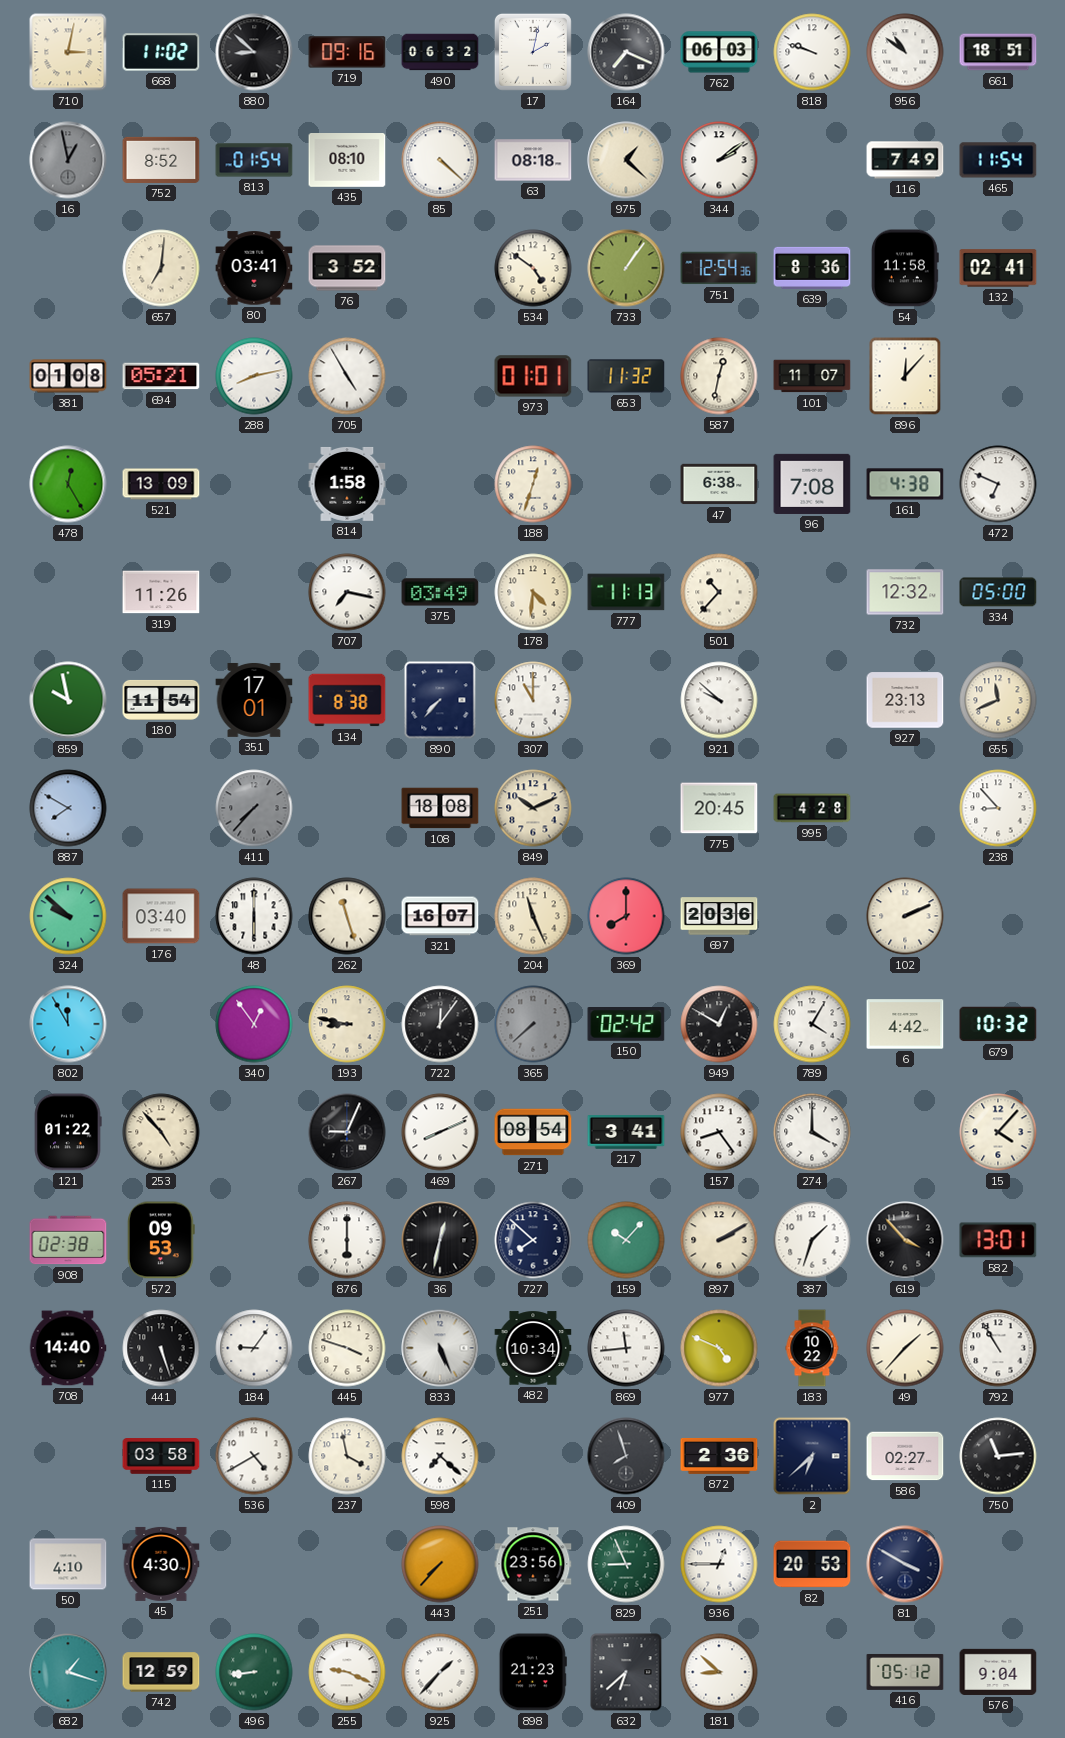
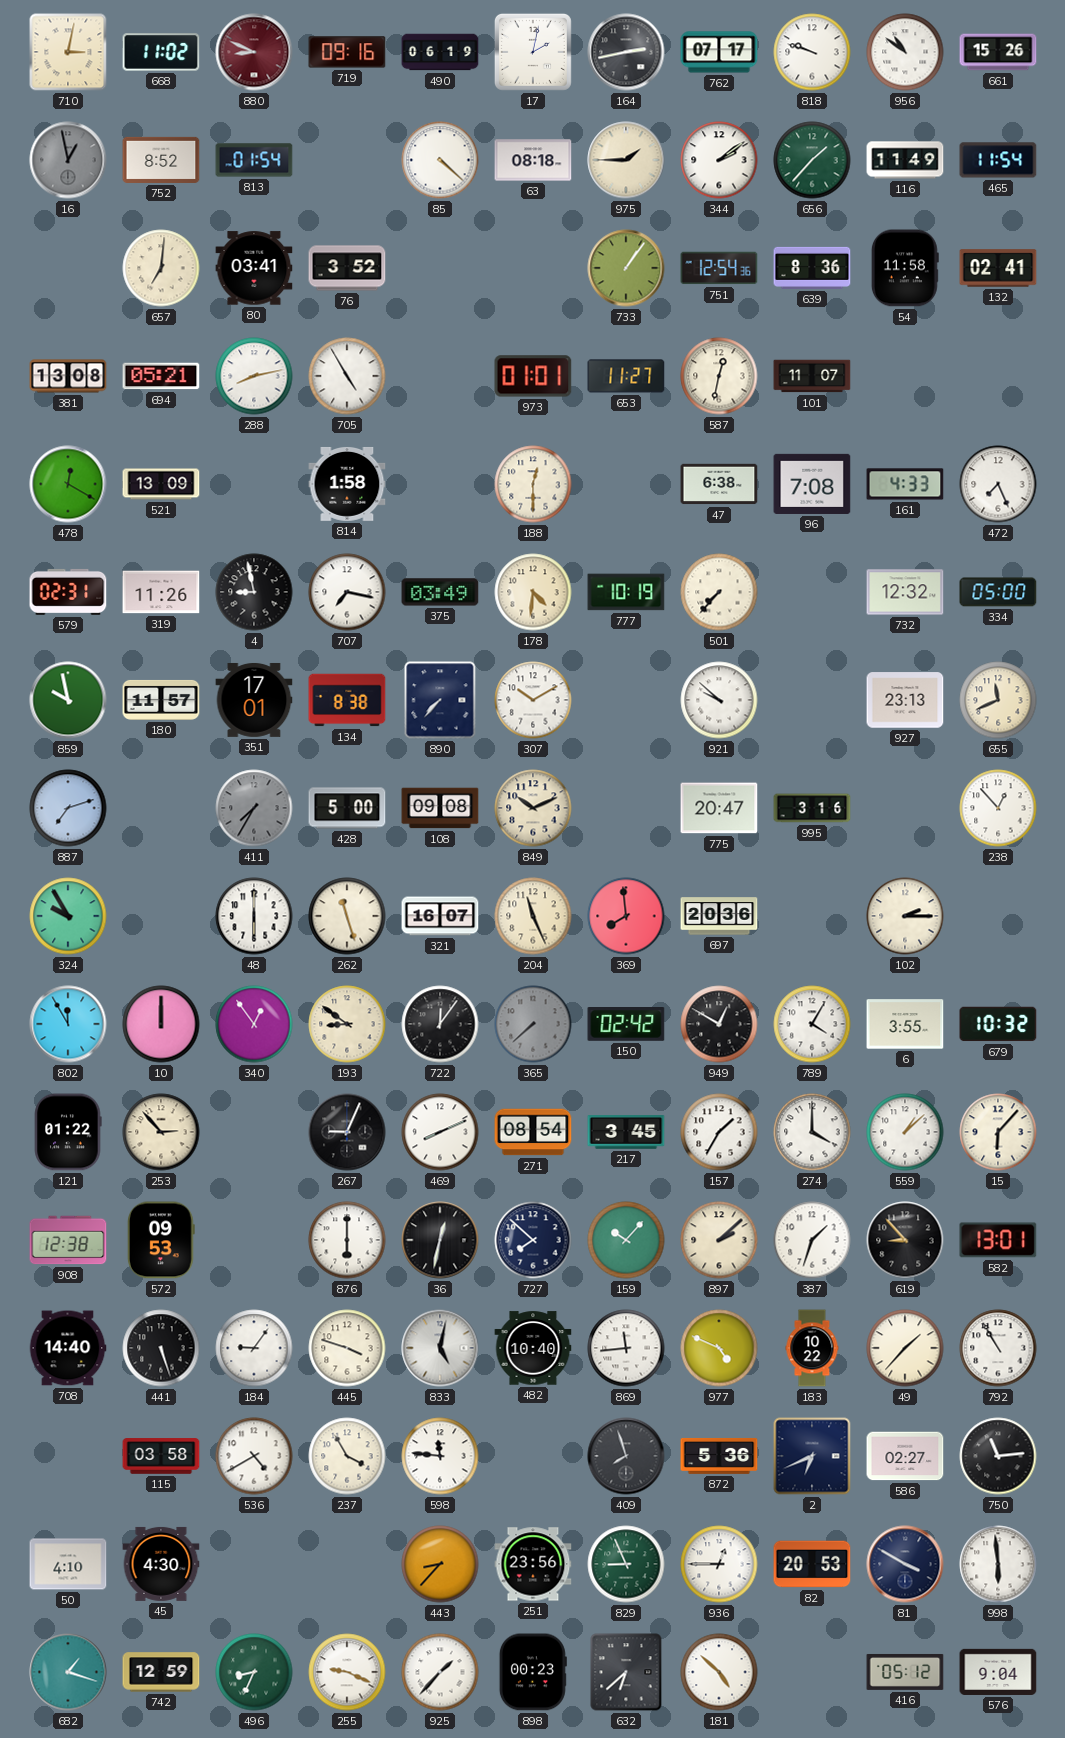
880: 8:52 -> 8:49
880 dial: black -> burgundy
490: 06:32 -> 06:19
164: 7:19 -> 2:43
762: 06:03 -> 07:17
661: 18:51 -> 15:26
435: 08:10 -> none
975: 1:22 -> 1:45
656: none -> 1:37
116: 7:49 -> 11:49
534: 4:51 -> none
381: 01:08 -> 13:08
653: 11:32 -> 11:27
896: 12:07 -> none
478: 12:25 -> 12:20
188: 12:33 -> 12:30
161: 4:38 -> 4:33
472: 6:49 -> 7:26
579: none -> 02:31
4: none -> 8:58
777: 11:13 -> 10:19
501: 10:37 -> 7:37
180: 11:54 -> 11:57
307: 11:00 -> 10:10
887: 7:50 -> 7:12
411: 7:37 -> 7:35
428: none -> 5:00
108: 18:08 -> 09:08
775: 20:45 -> 20:47
995: 4:28 -> 3:16
238: 8:53 -> 12:53
324: 9:52 -> 9:55
176: 03:40 -> none
369: 8:00 -> 7:59
102: 2:11 -> 2:15
10: none -> 12:00
193: 8:47 -> 8:51
6: 4:42 -> 3:55
253: 4:53 -> 2:53
217: 3:41 -> 3:45
157: 8:24 -> 1:35
559: none -> 1:08
15: 4:07 -> 6:07
908: 02:38 -> 12:38
897: 2:10 -> 2:08
619: 3:53 -> 8:53
833: 5:26 -> 5:02
482: 10:34 -> 10:40
237: 3:58 -> 3:55
598: 7:22 -> 11:46
872: 2:36 -> 5:36
2: 6:38 -> 6:41
443: 7:37 -> 8:37
998: none -> 5:59
496: 8:44 -> 8:34
898: 21:23 -> 00:23
181: 8:52 -> 4:52
